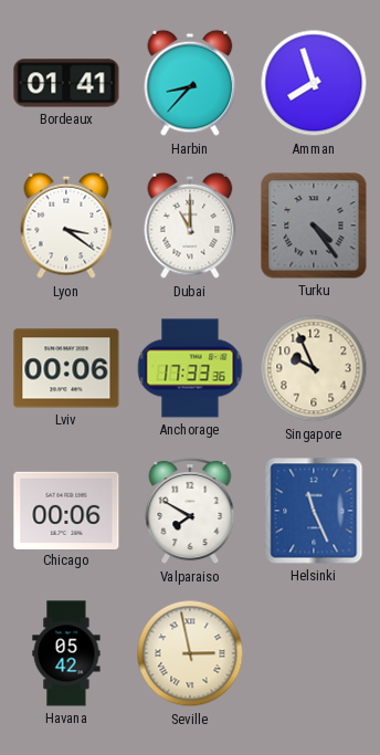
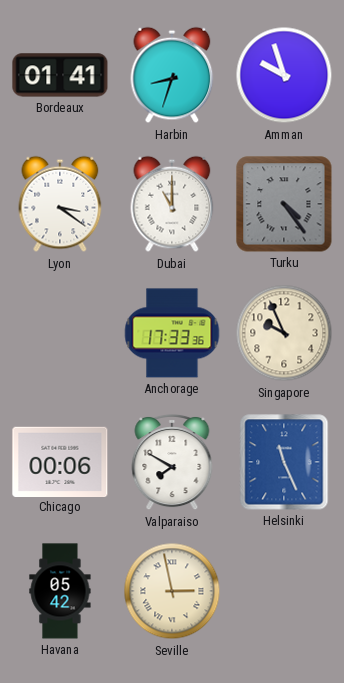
Harbin: 8:37 -> 8:33
Amman: 7:57 -> 9:57
Lviv: 00:06 -> none
